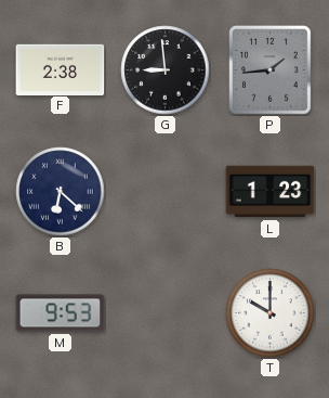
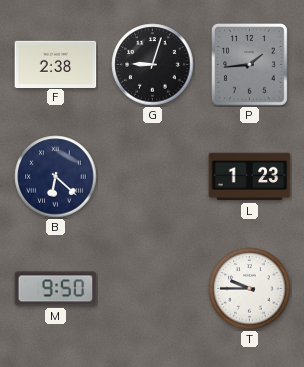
G: 8:59 -> 9:03
M: 9:53 -> 9:50
T: 10:00 -> 9:45
